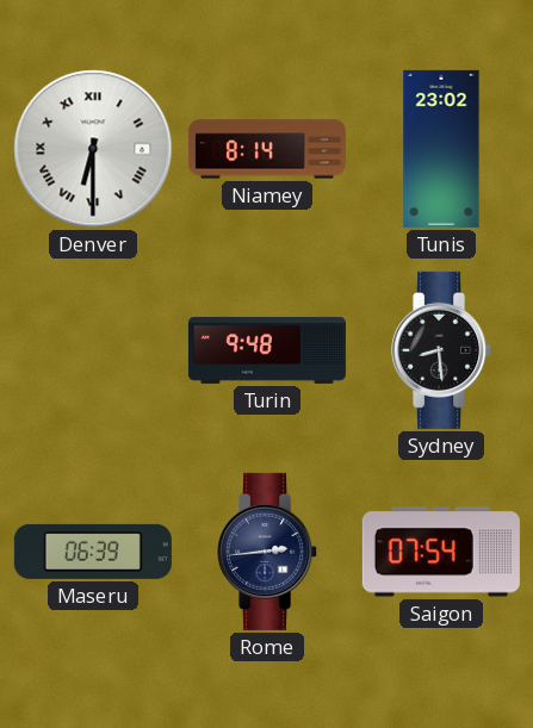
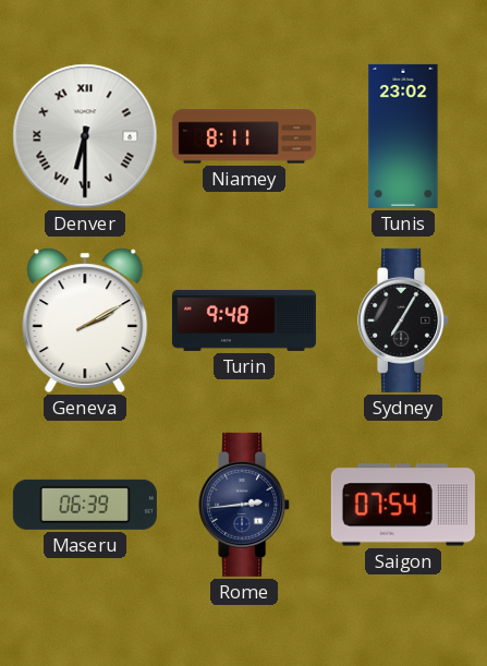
Niamey: 8:14 -> 8:11
Geneva: none -> 2:10
Sydney: 8:29 -> 7:05
